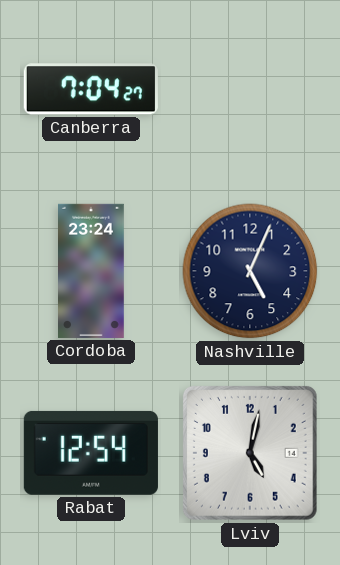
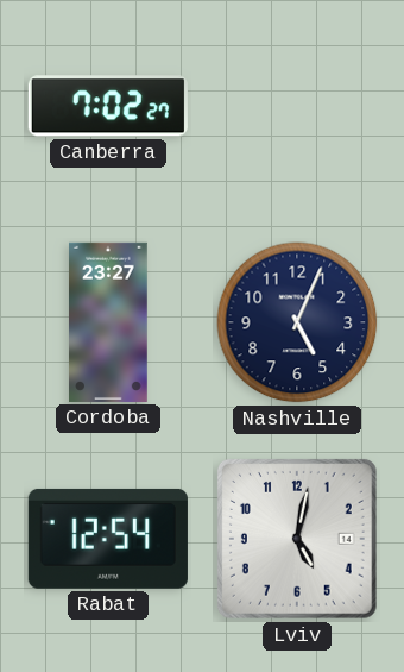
Canberra: 7:04 -> 7:02
Cordoba: 23:24 -> 23:27
